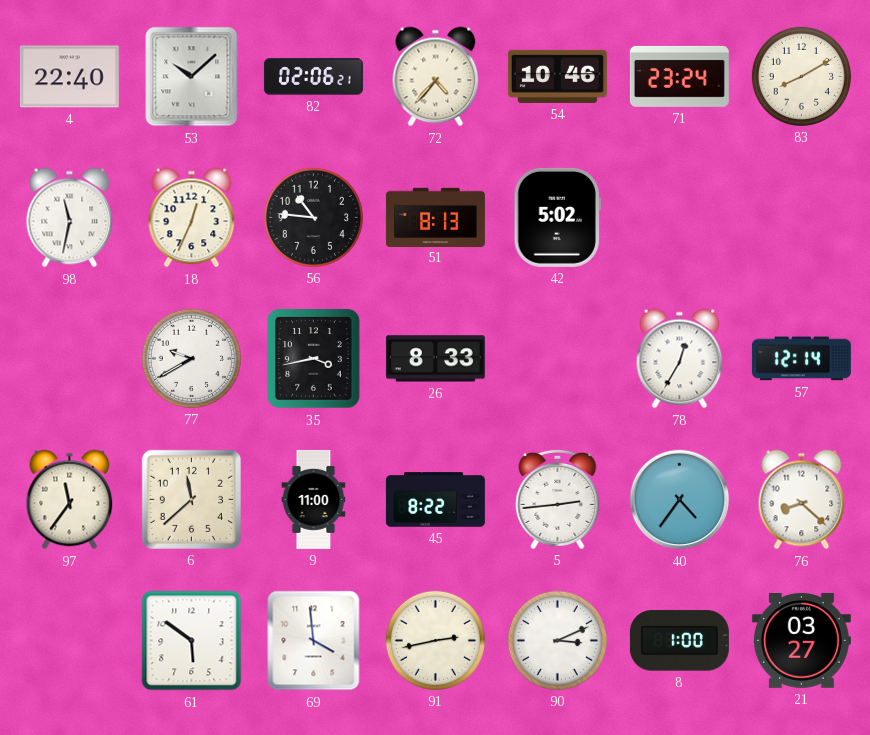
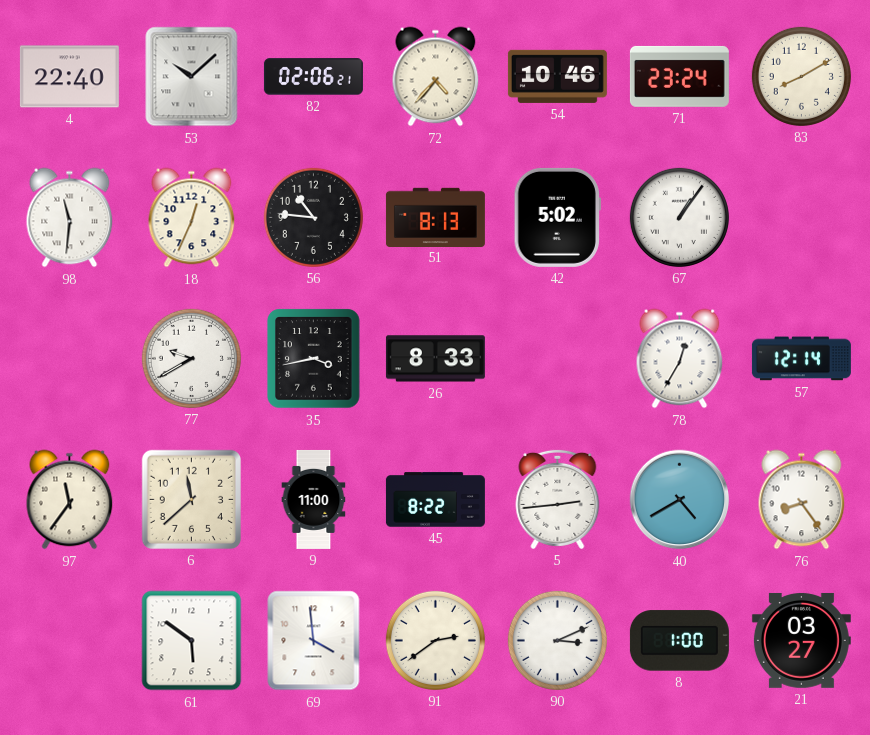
98: 11:32 -> 11:31
67: none -> 1:06
40: 4:36 -> 4:40
76: 8:22 -> 8:24
91: 2:43 -> 2:39
